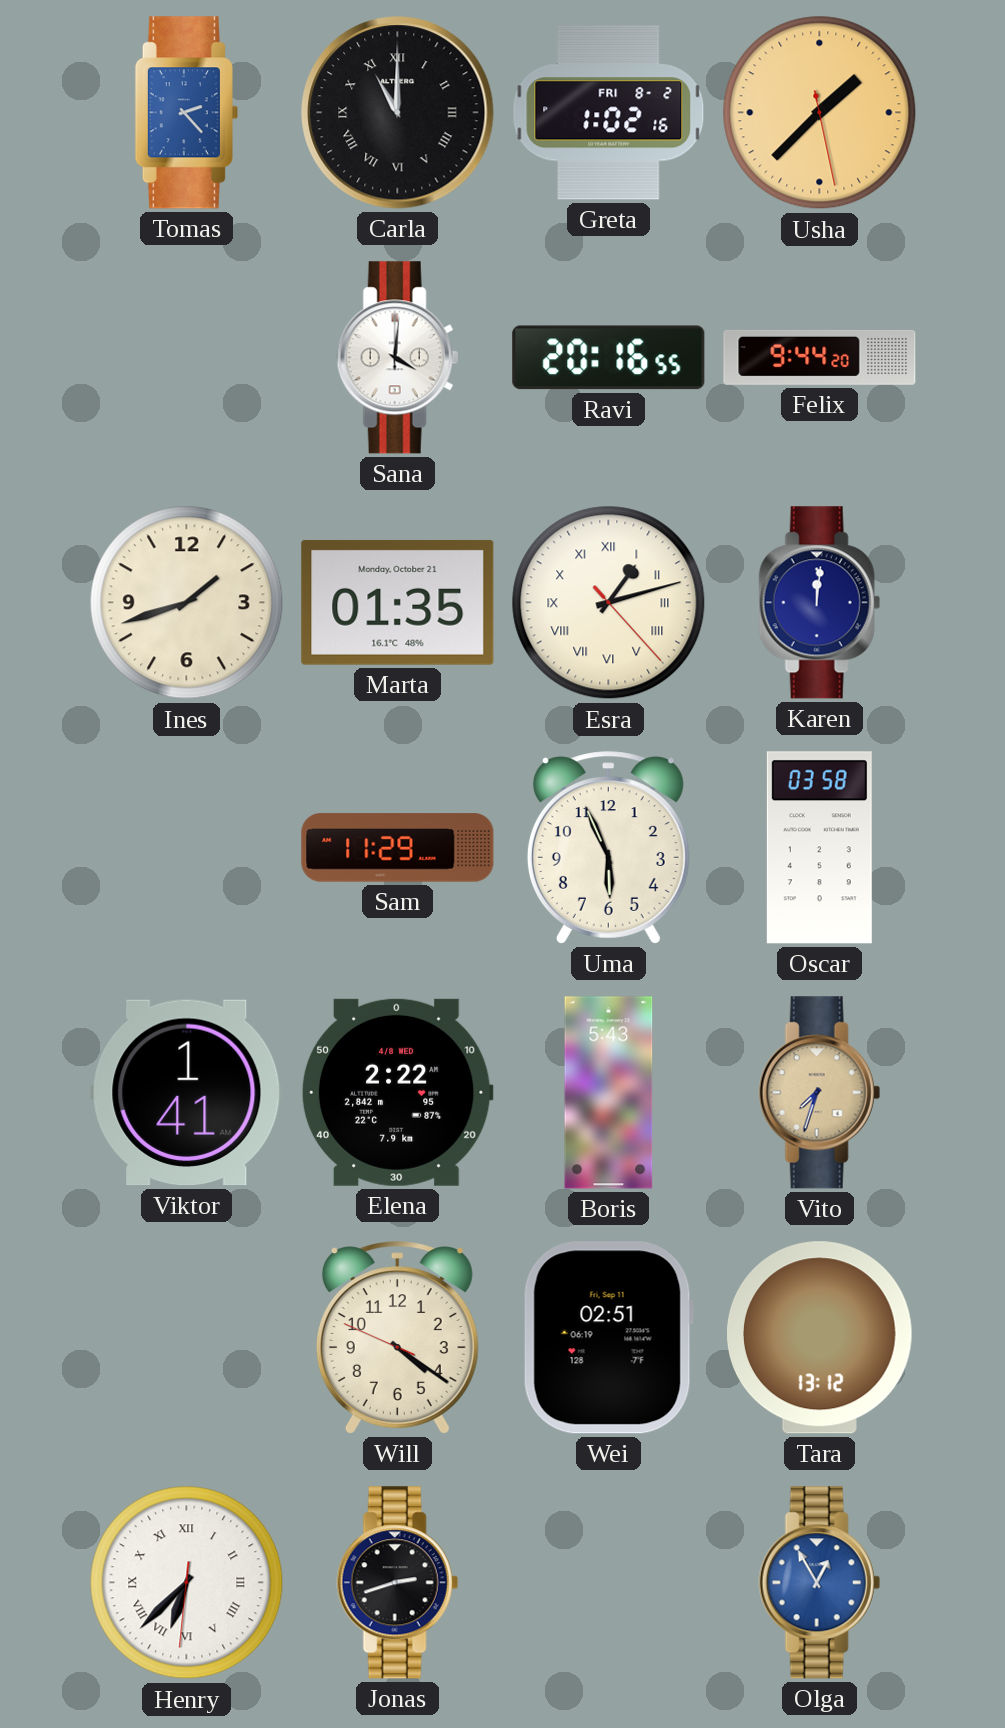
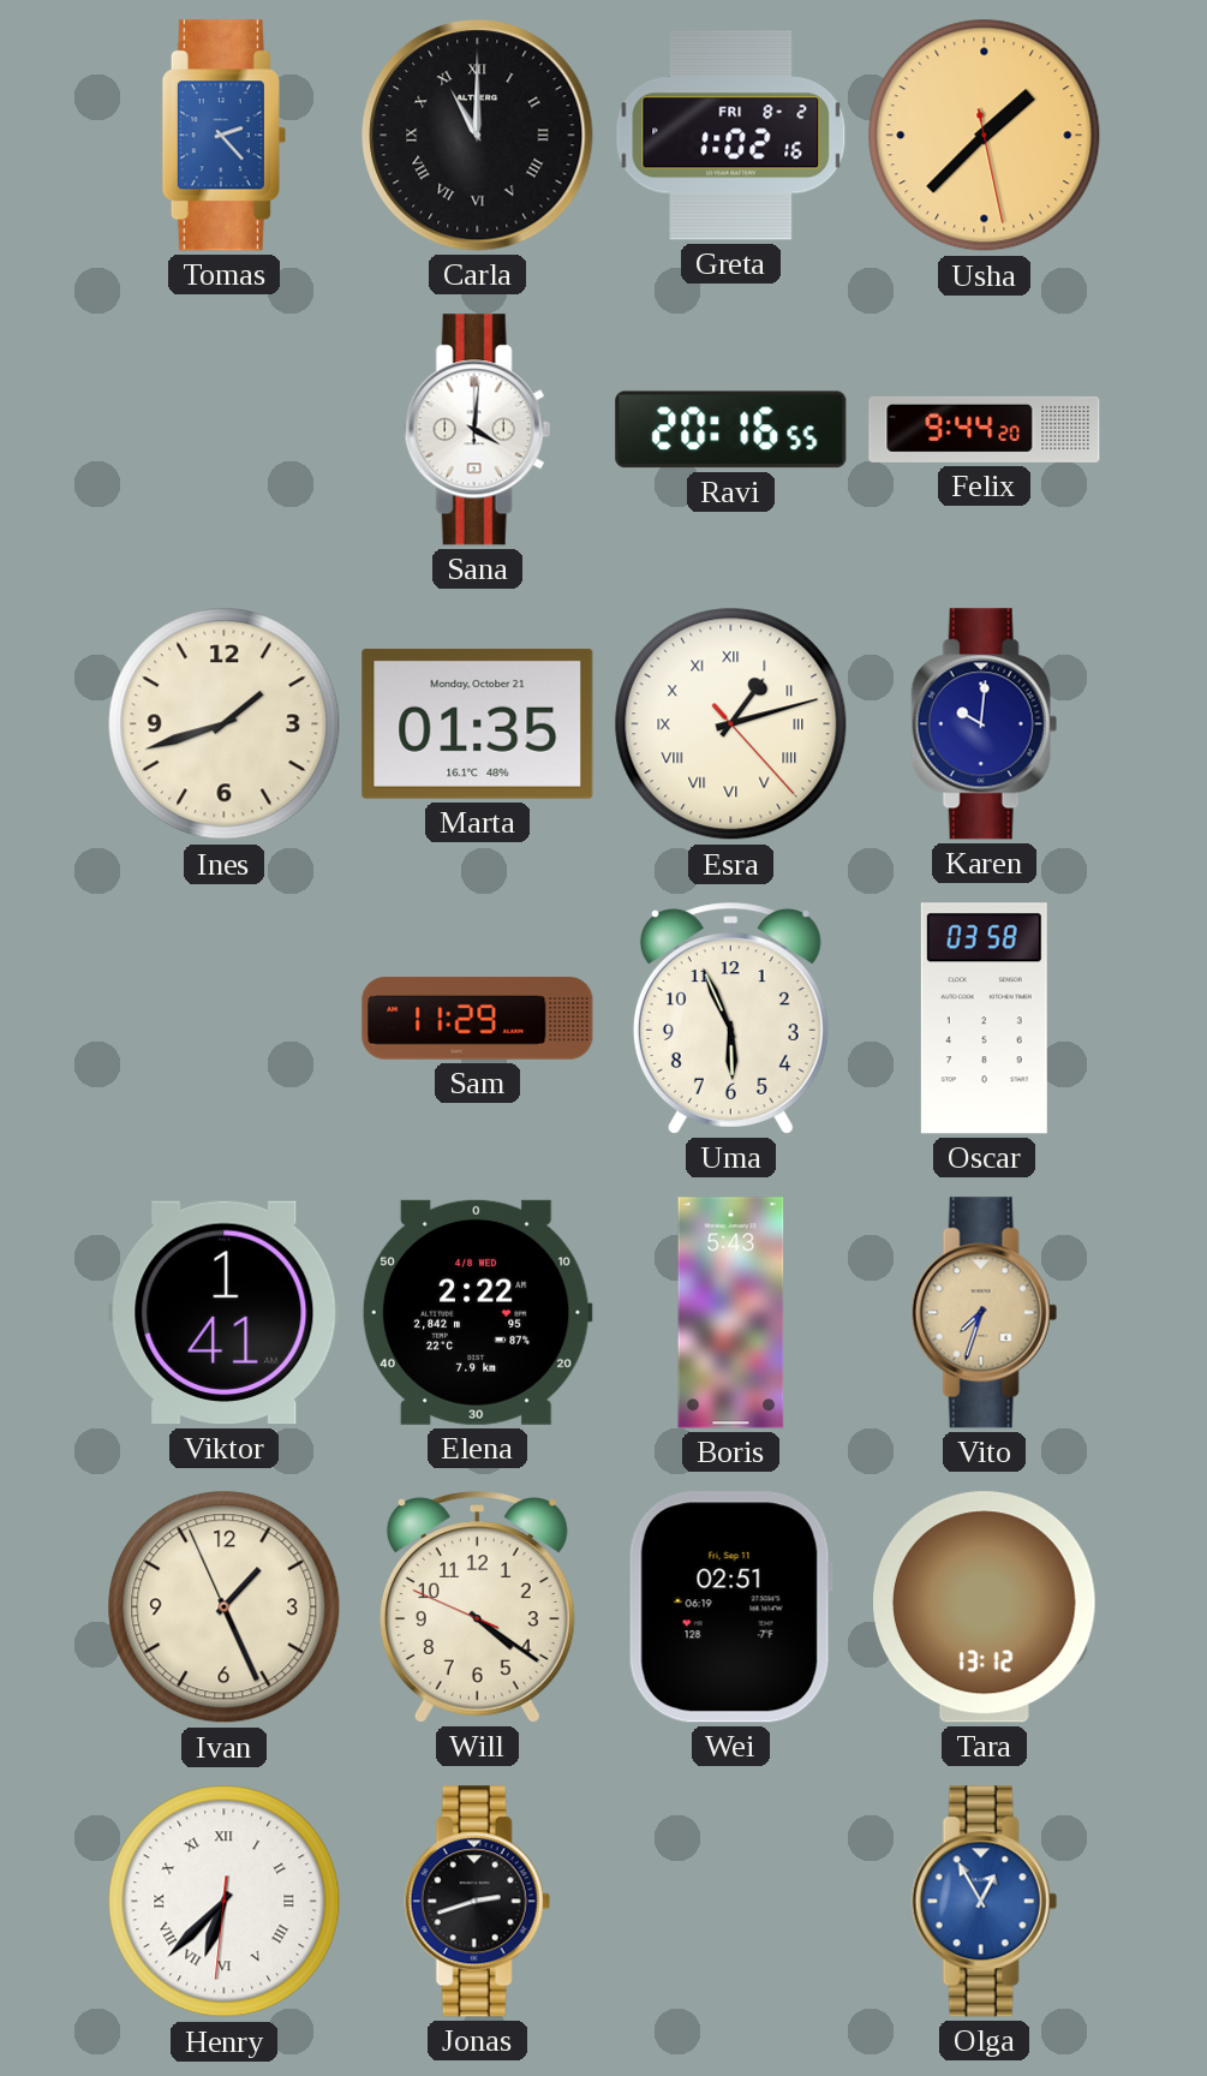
Karen: 12:01 -> 10:01
Ivan: none -> 1:25
